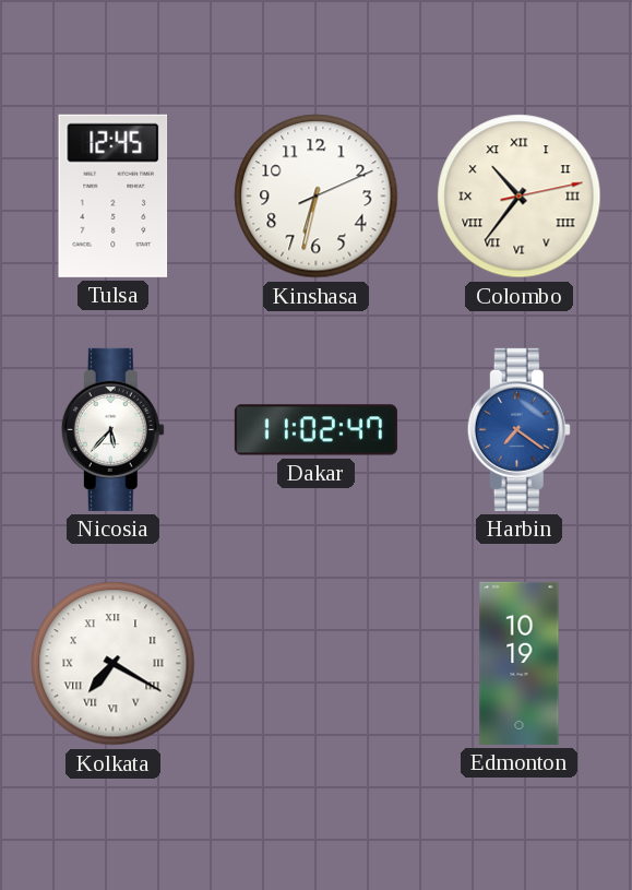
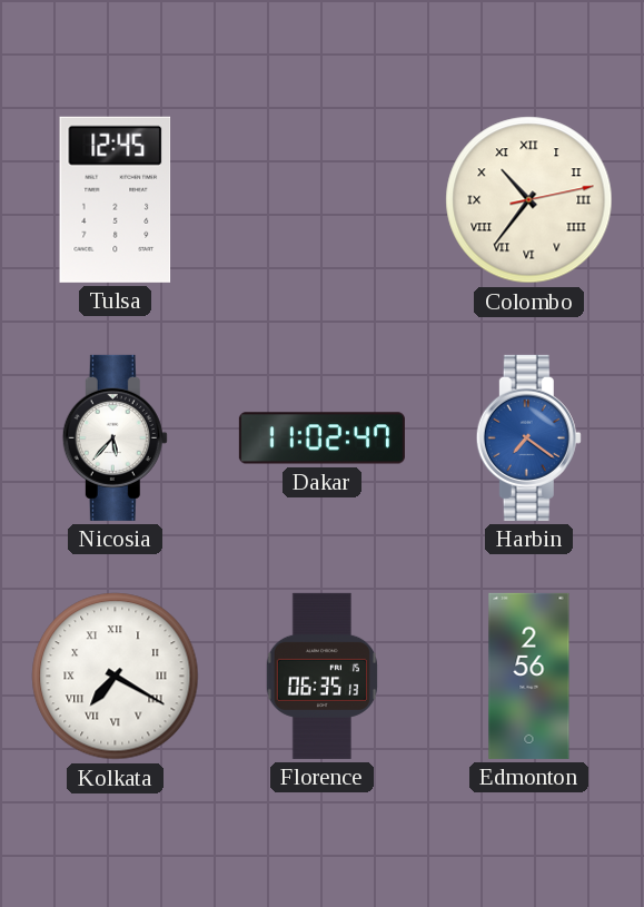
Kinshasa: 6:32 -> none
Florence: none -> 06:35
Edmonton: 10:19 -> 2:56
